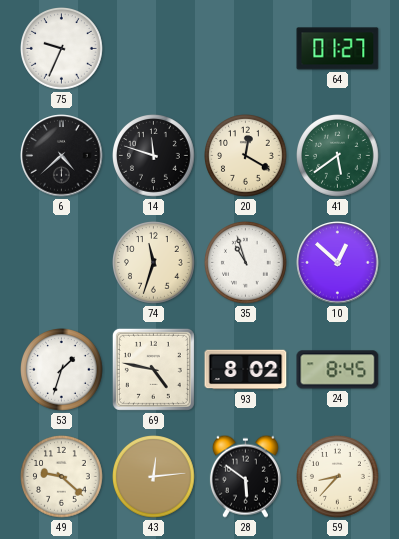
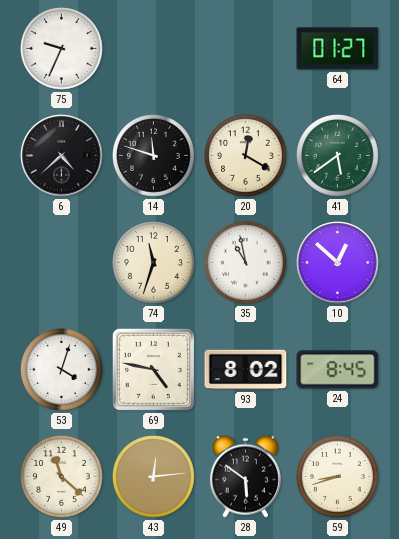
35: 10:57 -> 10:58
53: 1:33 -> 4:03
49: 9:22 -> 11:22
59: 8:37 -> 8:42
